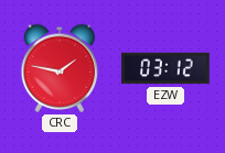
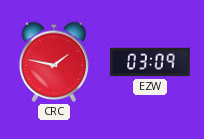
EZW: 03:12 -> 03:09
